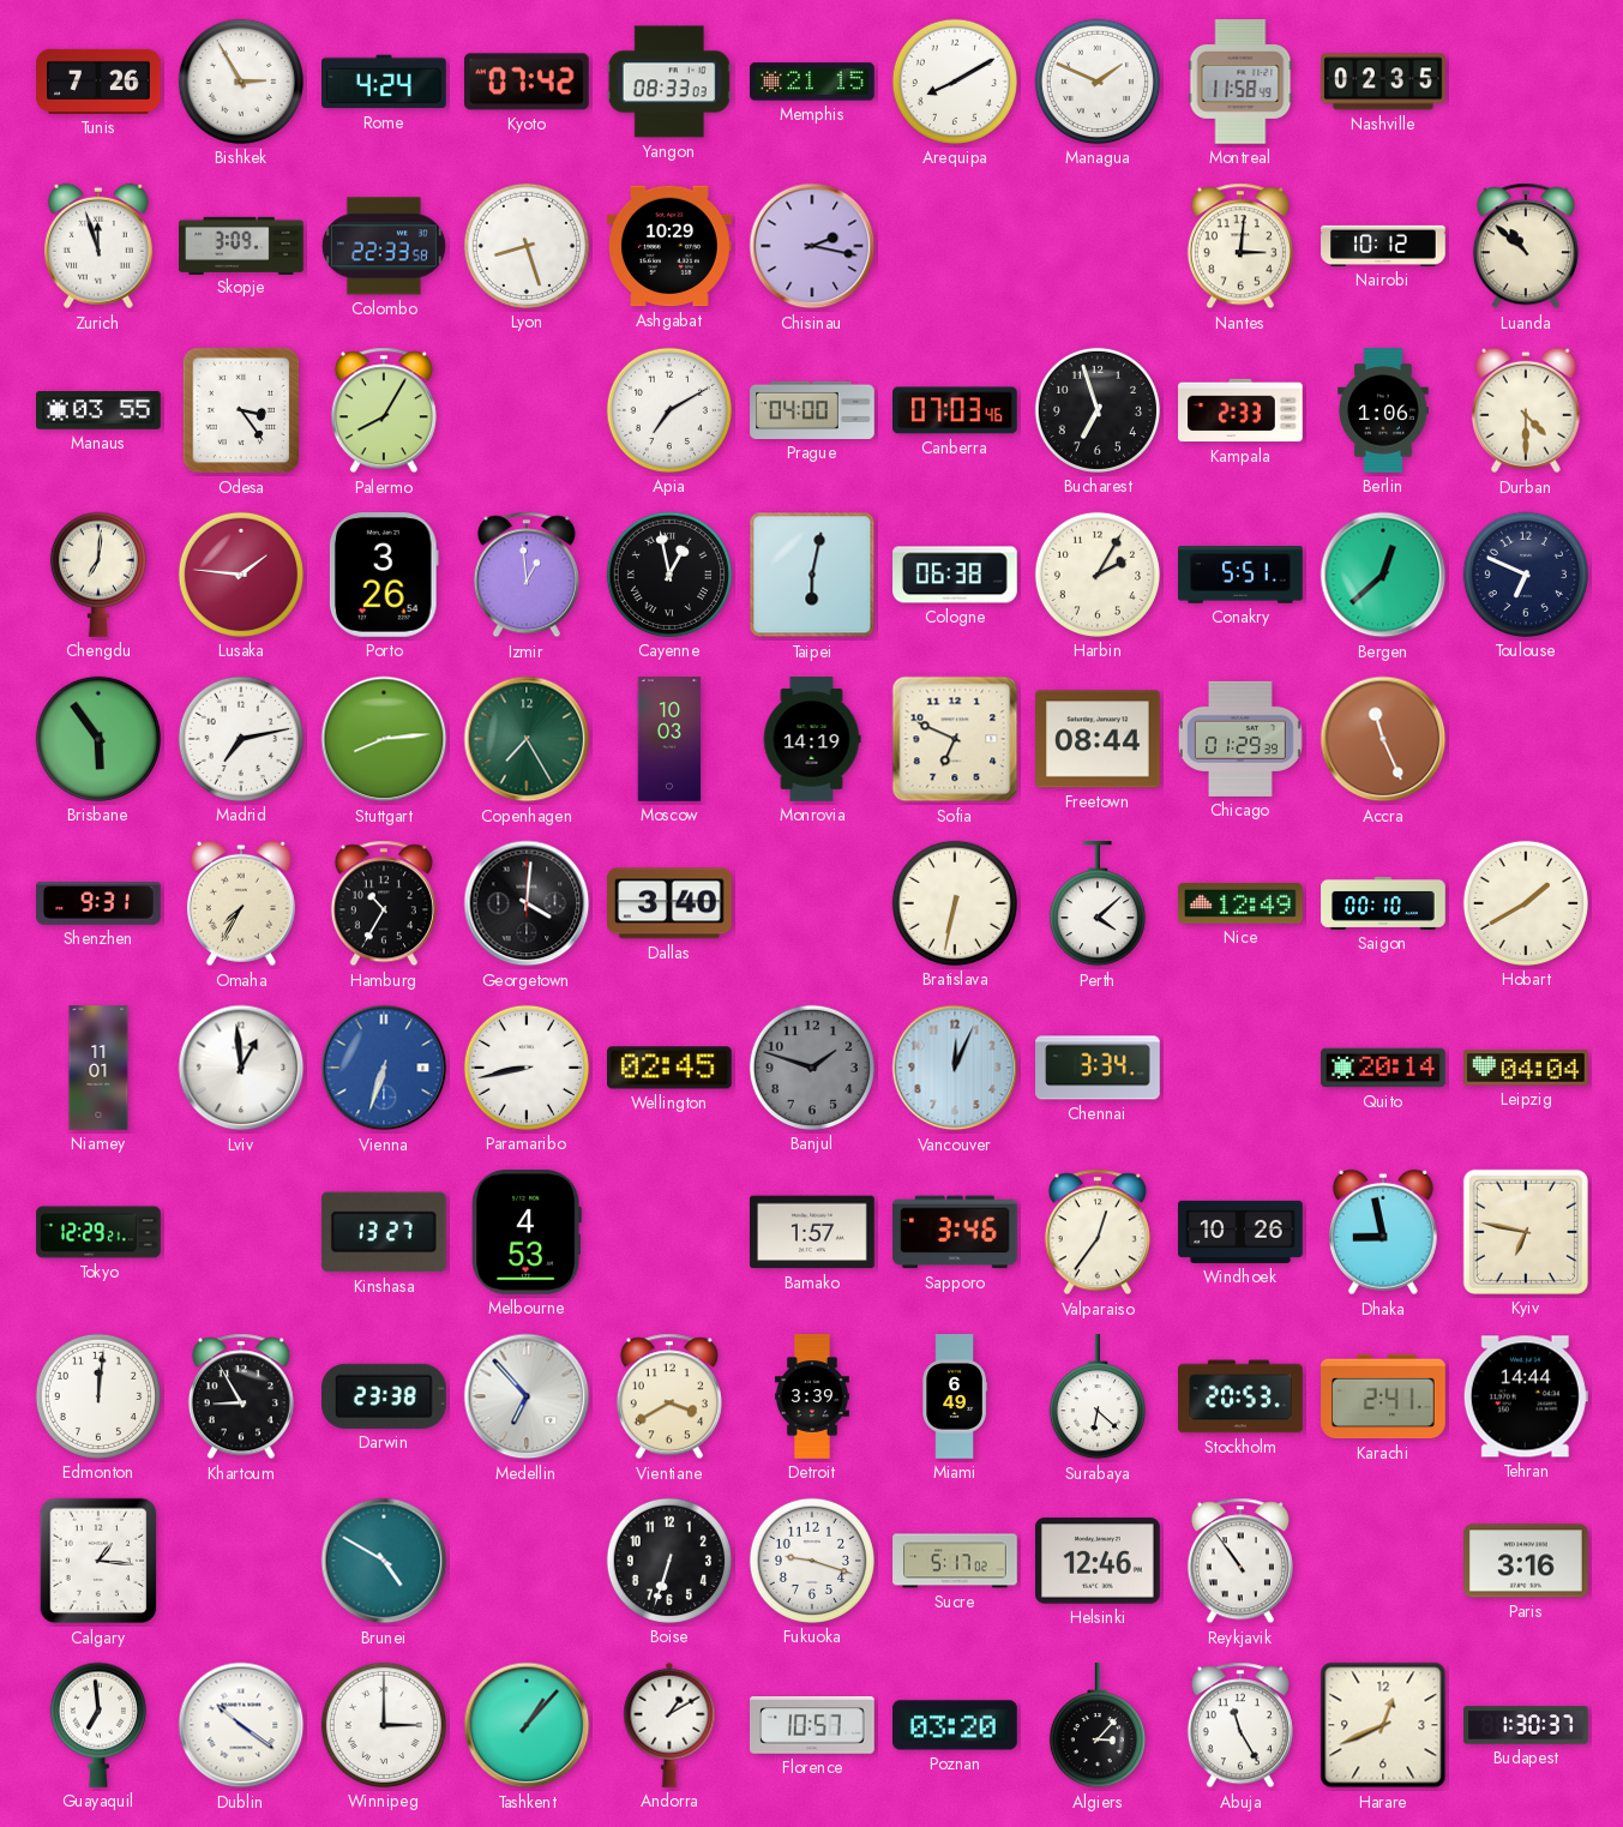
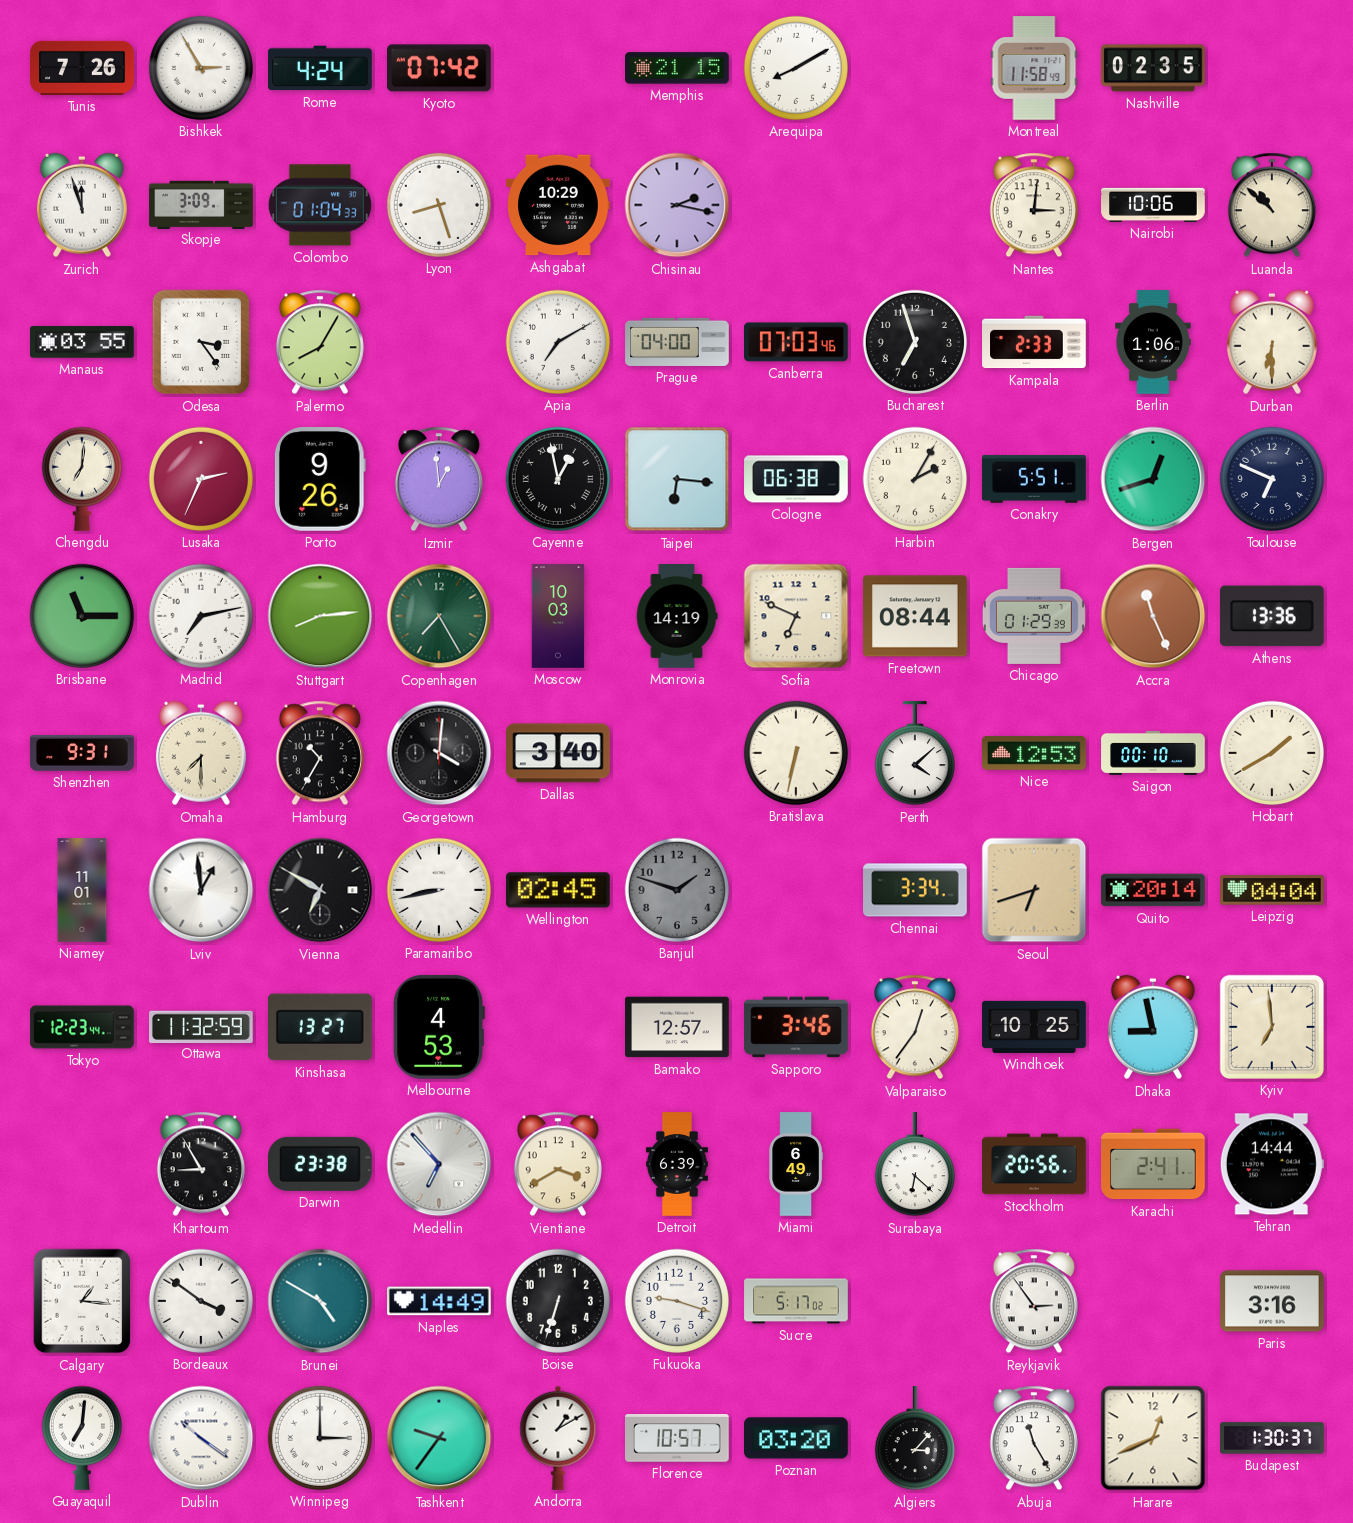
Yangon: 08:33 -> none
Managua: 1:49 -> none
Colombo: 22:33 -> 01:04
Nairobi: 10:12 -> 10:06
Durban: 4:30 -> 6:30
Lusaka: 1:46 -> 2:34
Porto: 3:26 -> 9:26
Taipei: 6:02 -> 6:16
Bergen: 12:38 -> 12:42
Brisbane: 5:54 -> 11:15
Athens: none -> 13:36
Omaha: 7:35 -> 7:30
Nice: 12:49 -> 12:53
Vienna: 6:33 -> 6:50
Vienna dial: blue -> black
Vancouver: 12:04 -> none
Seoul: none -> 6:42
Tokyo: 12:29 -> 12:23
Ottawa: none -> 11:32
Bamako: 1:57 -> 12:57
Windhoek: 10:26 -> 10:25
Kyiv: 6:47 -> 6:59
Edmonton: 12:01 -> none
Detroit: 3:39 -> 6:39
Stockholm: 20:53 -> 20:56
Bordeaux: none -> 3:51
Naples: none -> 14:49
Helsinki: 12:46 -> none
Reykjavik: 10:54 -> 2:54
Guayaquil: 6:59 -> 7:01
Tashkent: 1:07 -> 9:36
